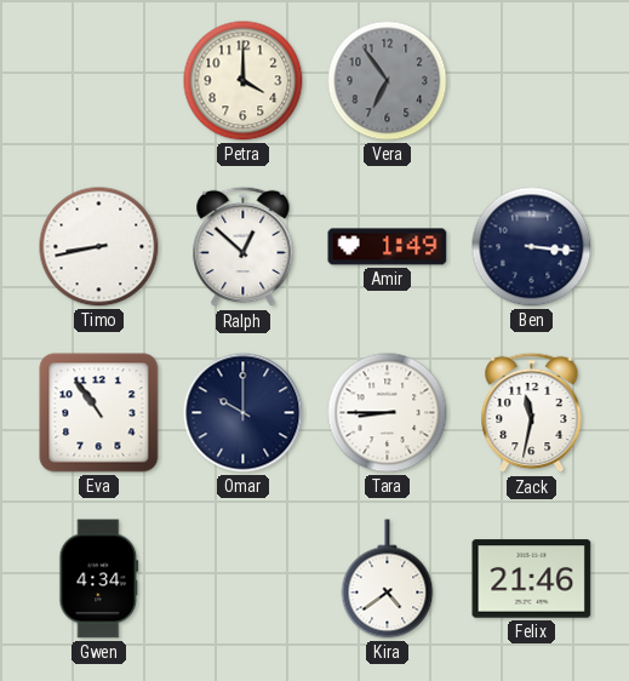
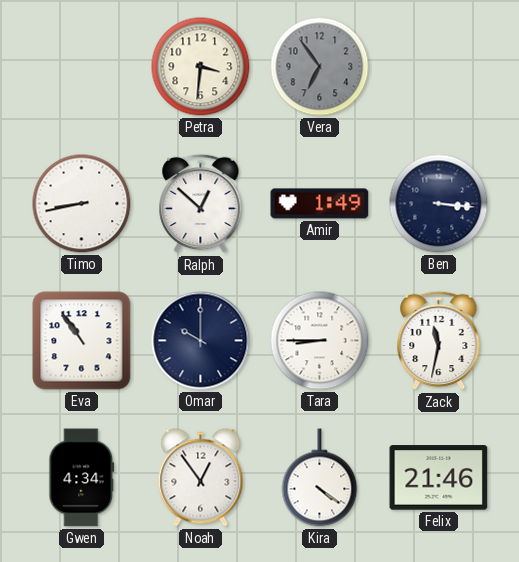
Petra: 4:00 -> 3:31
Noah: none -> 12:54
Kira: 4:39 -> 4:21
